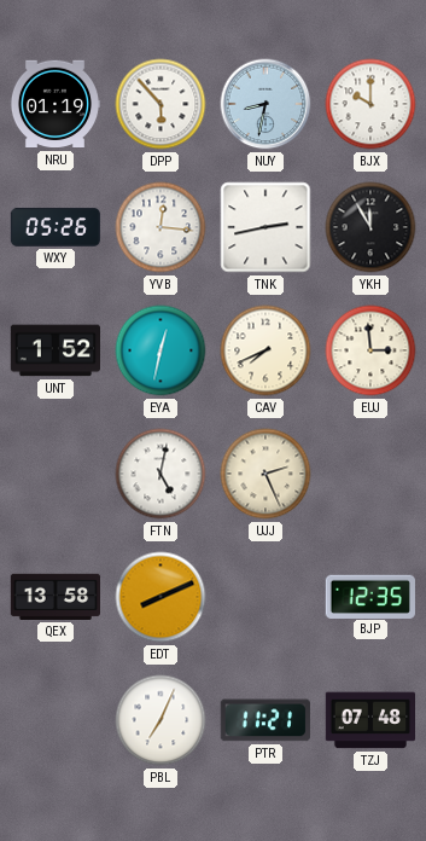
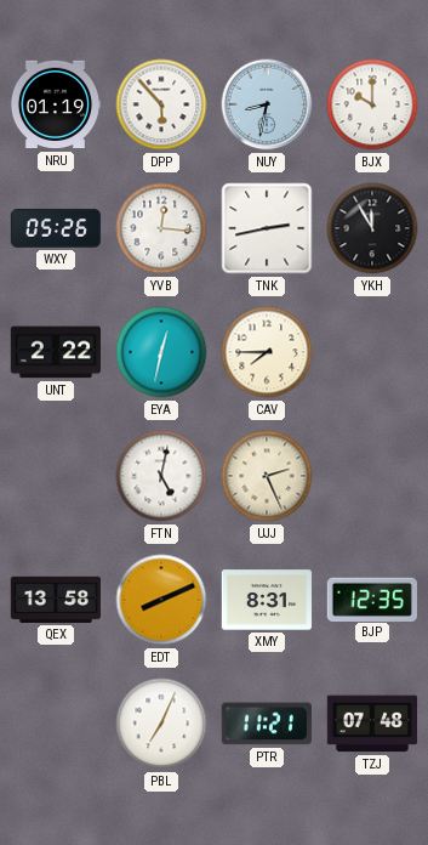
UNT: 1:52 -> 2:22
CAV: 7:41 -> 7:45
EUJ: 2:59 -> none
XMY: none -> 8:31
